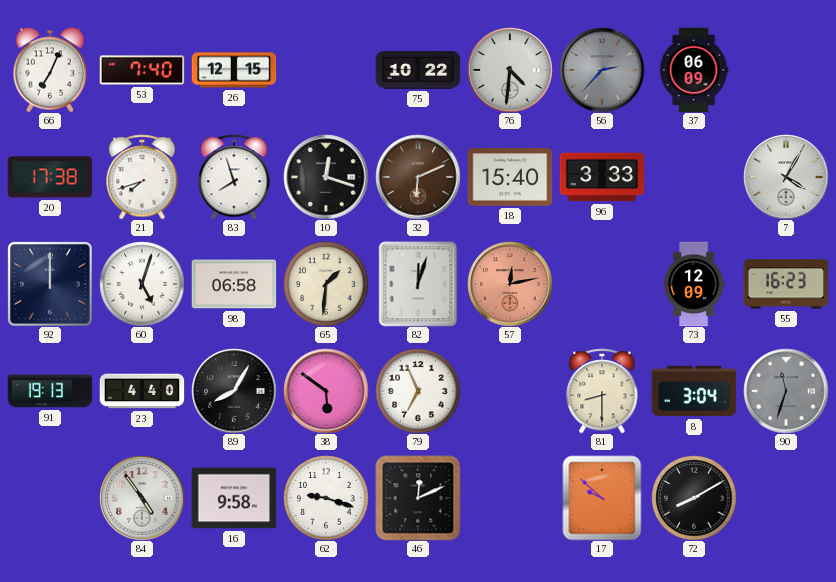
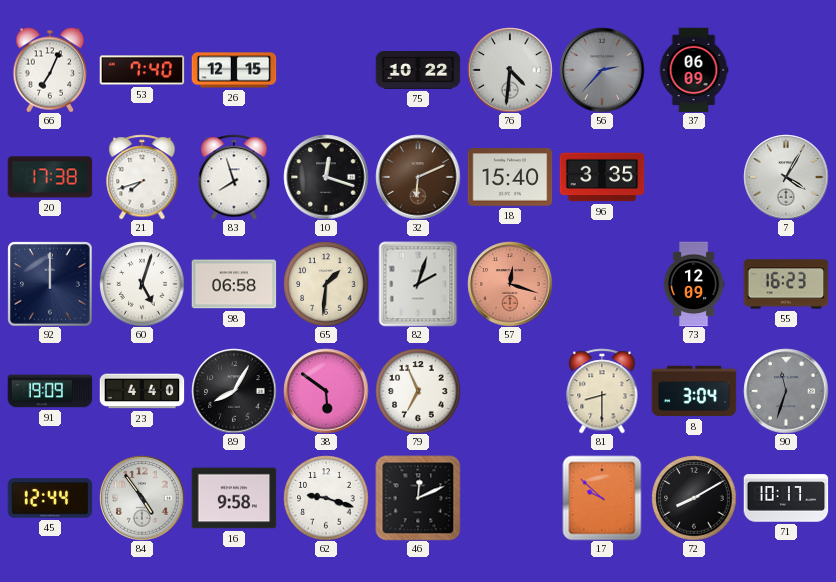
96: 3:33 -> 3:35
82: 12:03 -> 2:03
57: 12:13 -> 12:18
91: 19:13 -> 19:09
45: none -> 12:44
71: none -> 10:17
